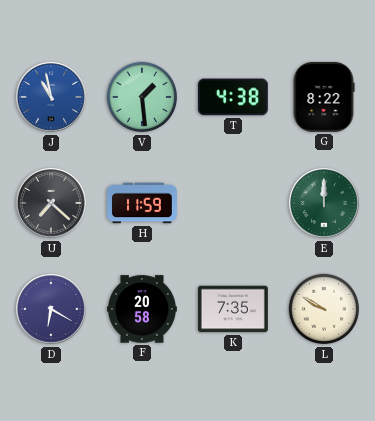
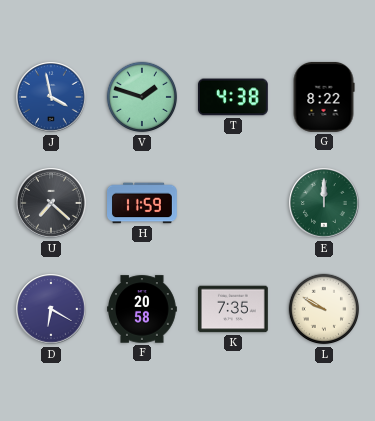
J: 10:58 -> 3:58
V: 1:29 -> 1:48
